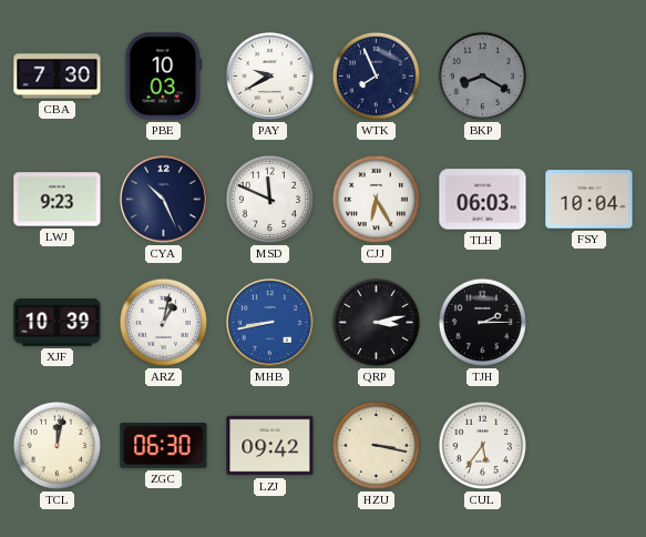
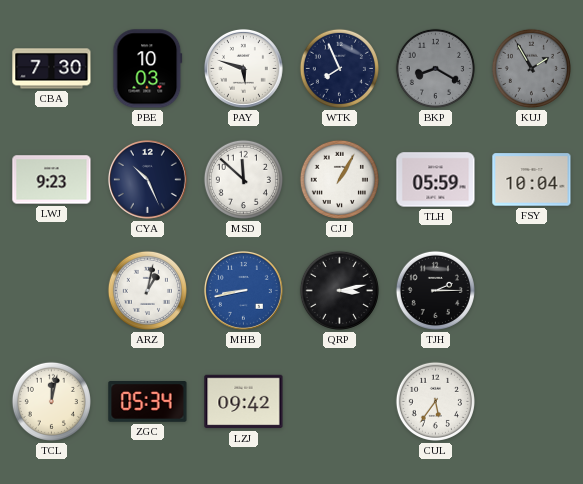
PAY: 9:40 -> 5:48
KUJ: none -> 1:55
MSD: 11:49 -> 11:52
CJJ: 6:25 -> 1:05
TLH: 06:03 -> 05:59
XJF: 10:39 -> none
ZGC: 06:30 -> 05:34
HZU: 3:17 -> none
